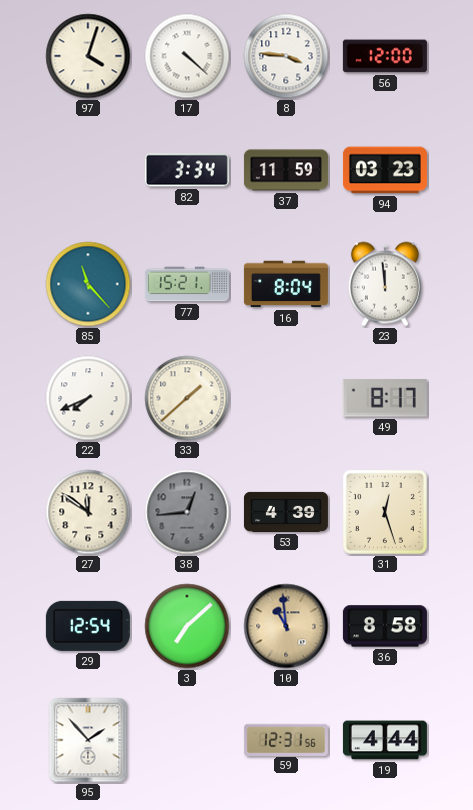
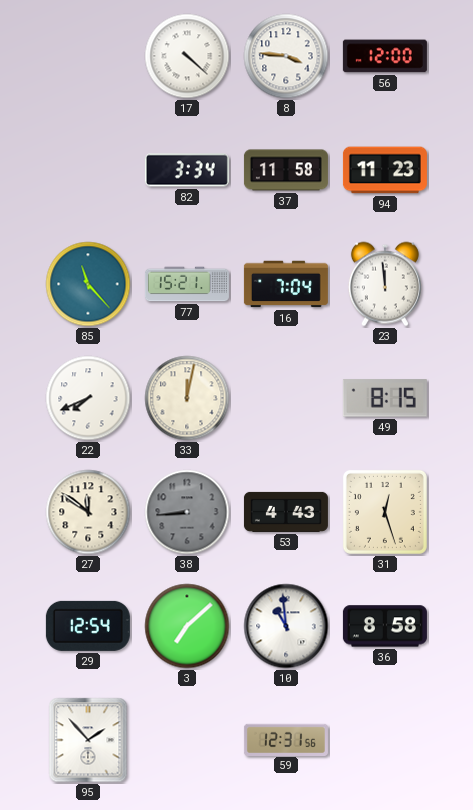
97: 4:03 -> none
37: 11:59 -> 11:58
94: 03:23 -> 11:23
16: 8:04 -> 7:04
33: 1:38 -> 12:02
49: 8:17 -> 8:15
38: 12:44 -> 8:44
53: 4:39 -> 4:43
10 dial: champagne -> white
19: 4:44 -> none
